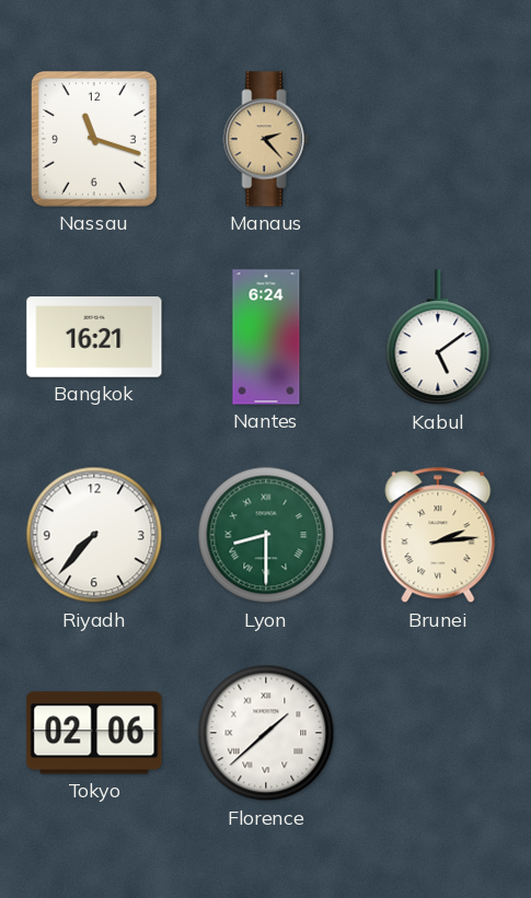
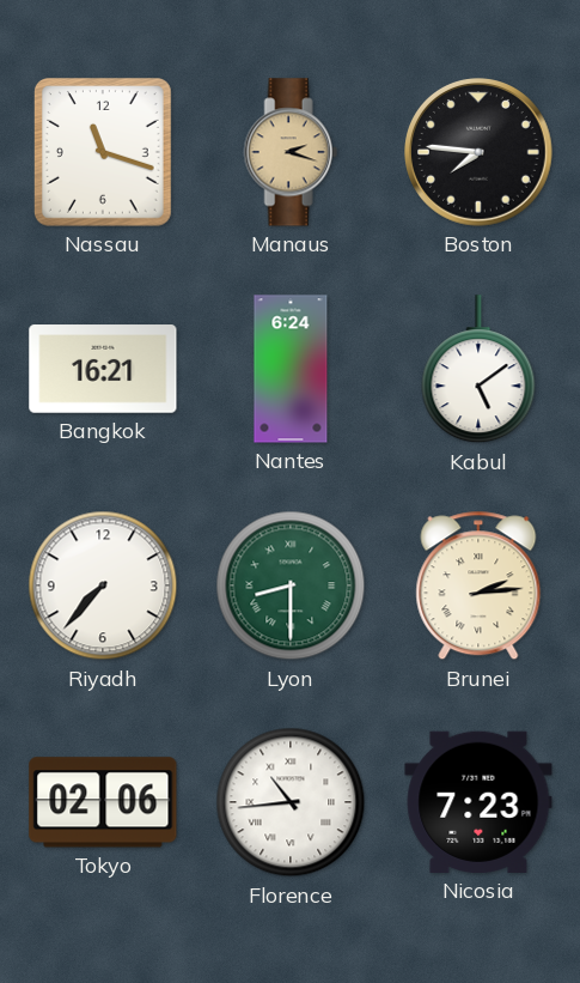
Manaus: 2:23 -> 2:18
Boston: none -> 7:46
Florence: 1:38 -> 10:44
Nicosia: none -> 7:23
